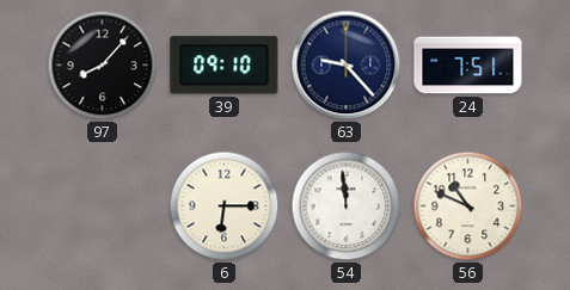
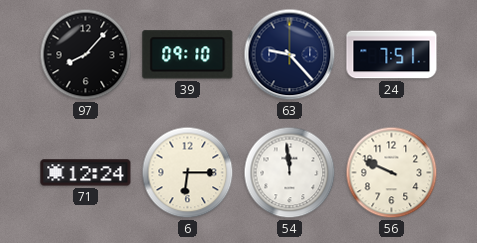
71: none -> 12:24
56: 10:49 -> 9:49
